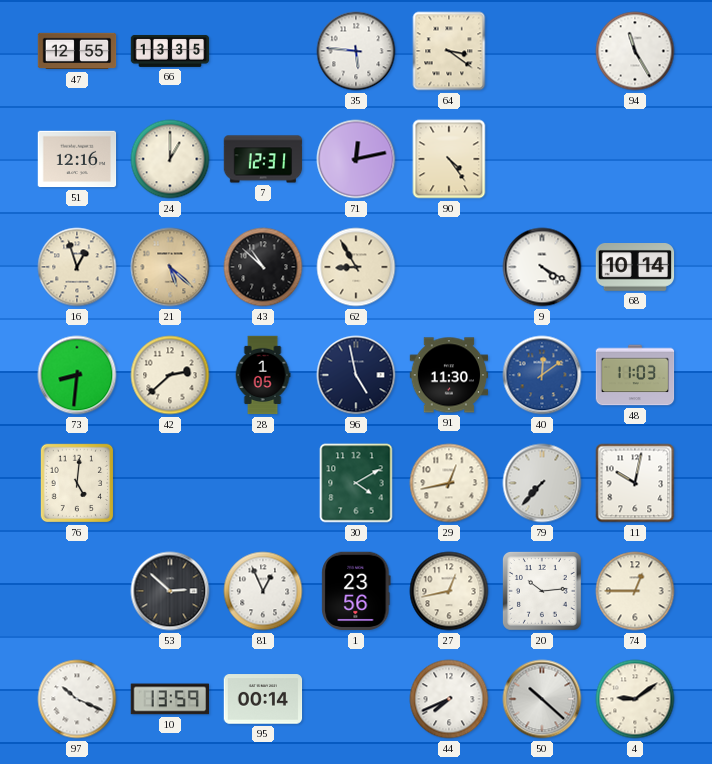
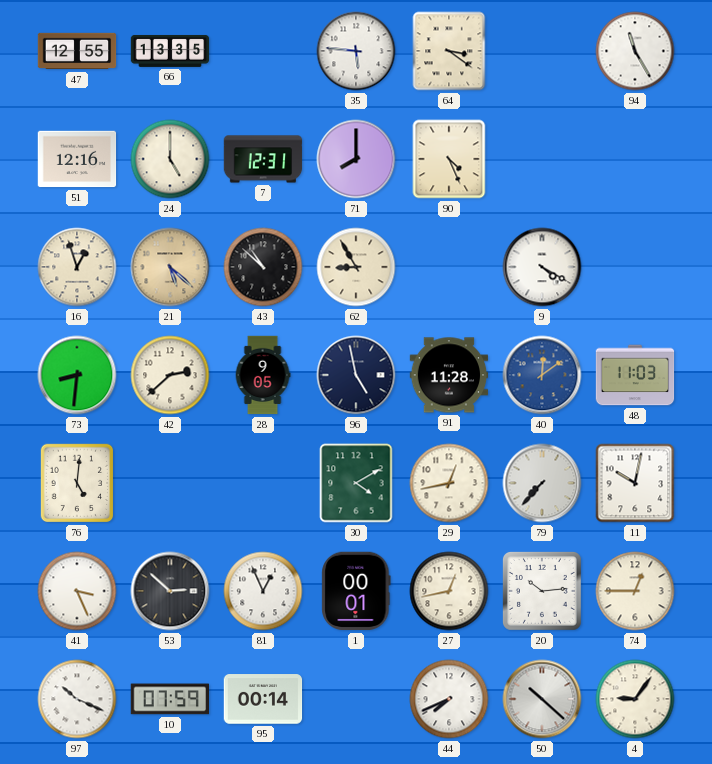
24: 1:00 -> 5:00
71: 12:13 -> 8:00
90: 4:24 -> 4:26
68: 10:14 -> none
28: 1:05 -> 9:05
91: 11:30 -> 11:28
41: none -> 3:26
1: 23:56 -> 00:01
10: 13:59 -> 07:59
4: 9:09 -> 9:06
